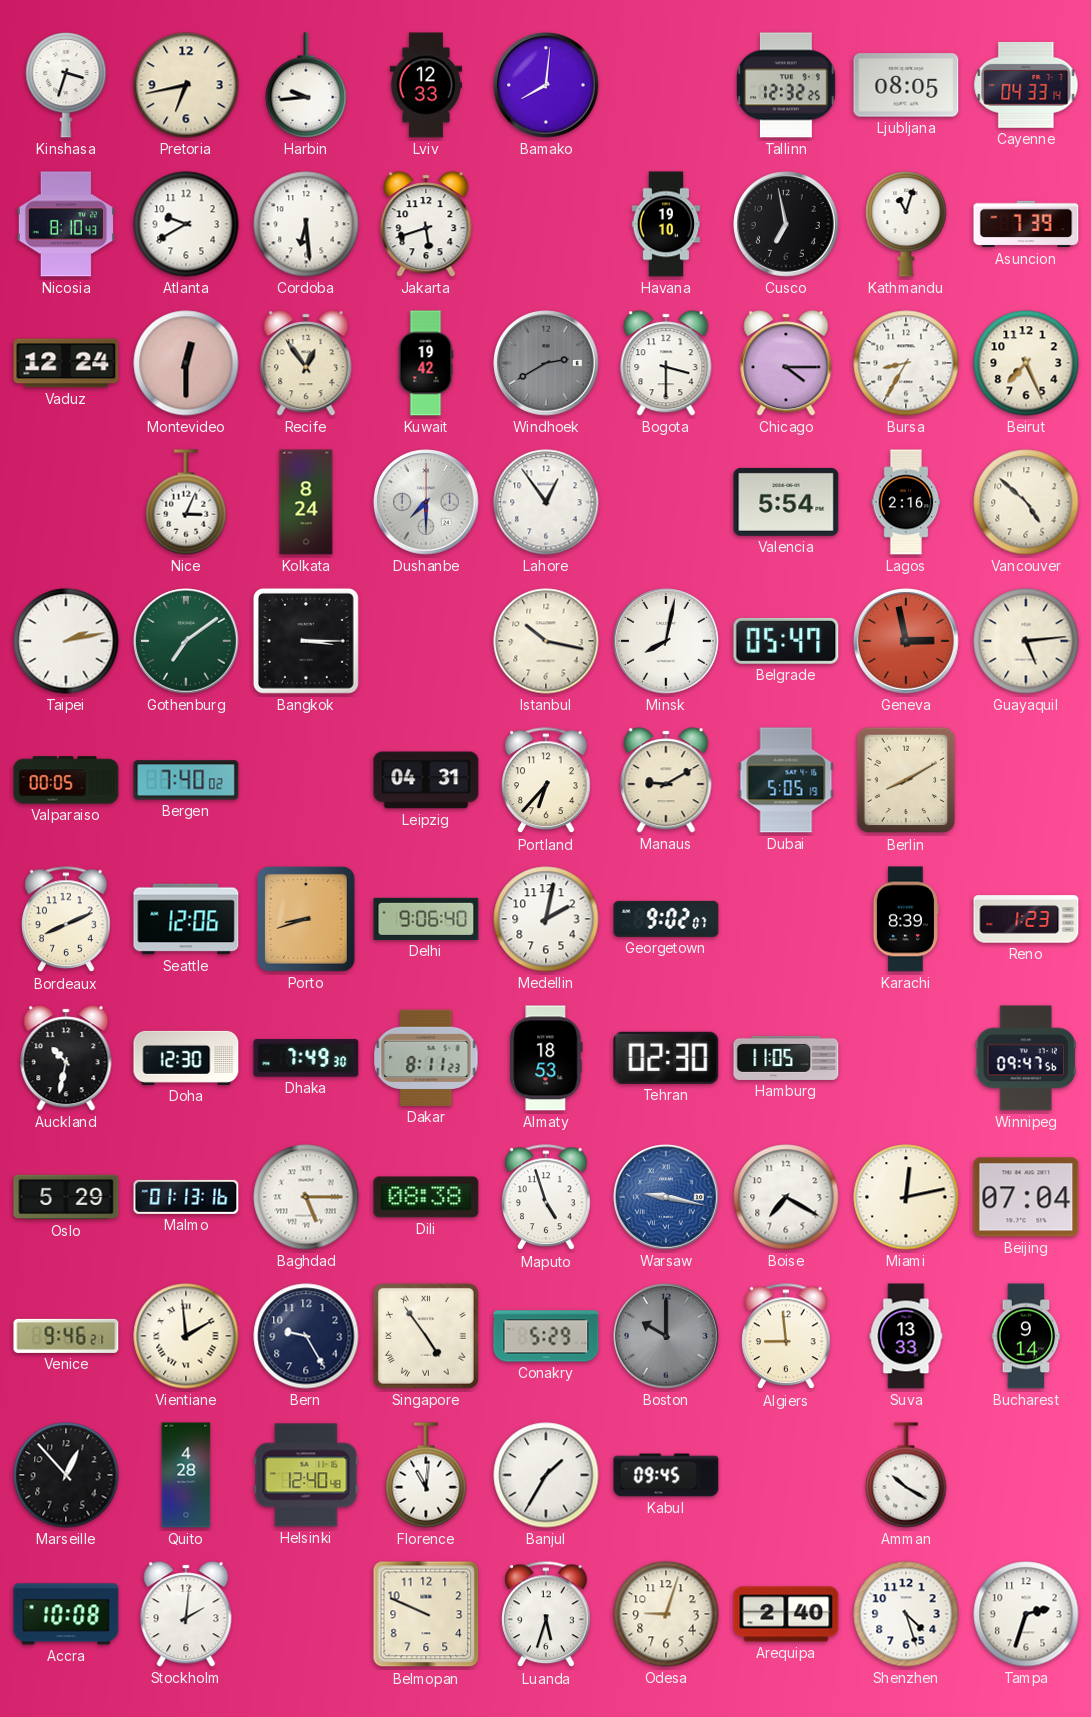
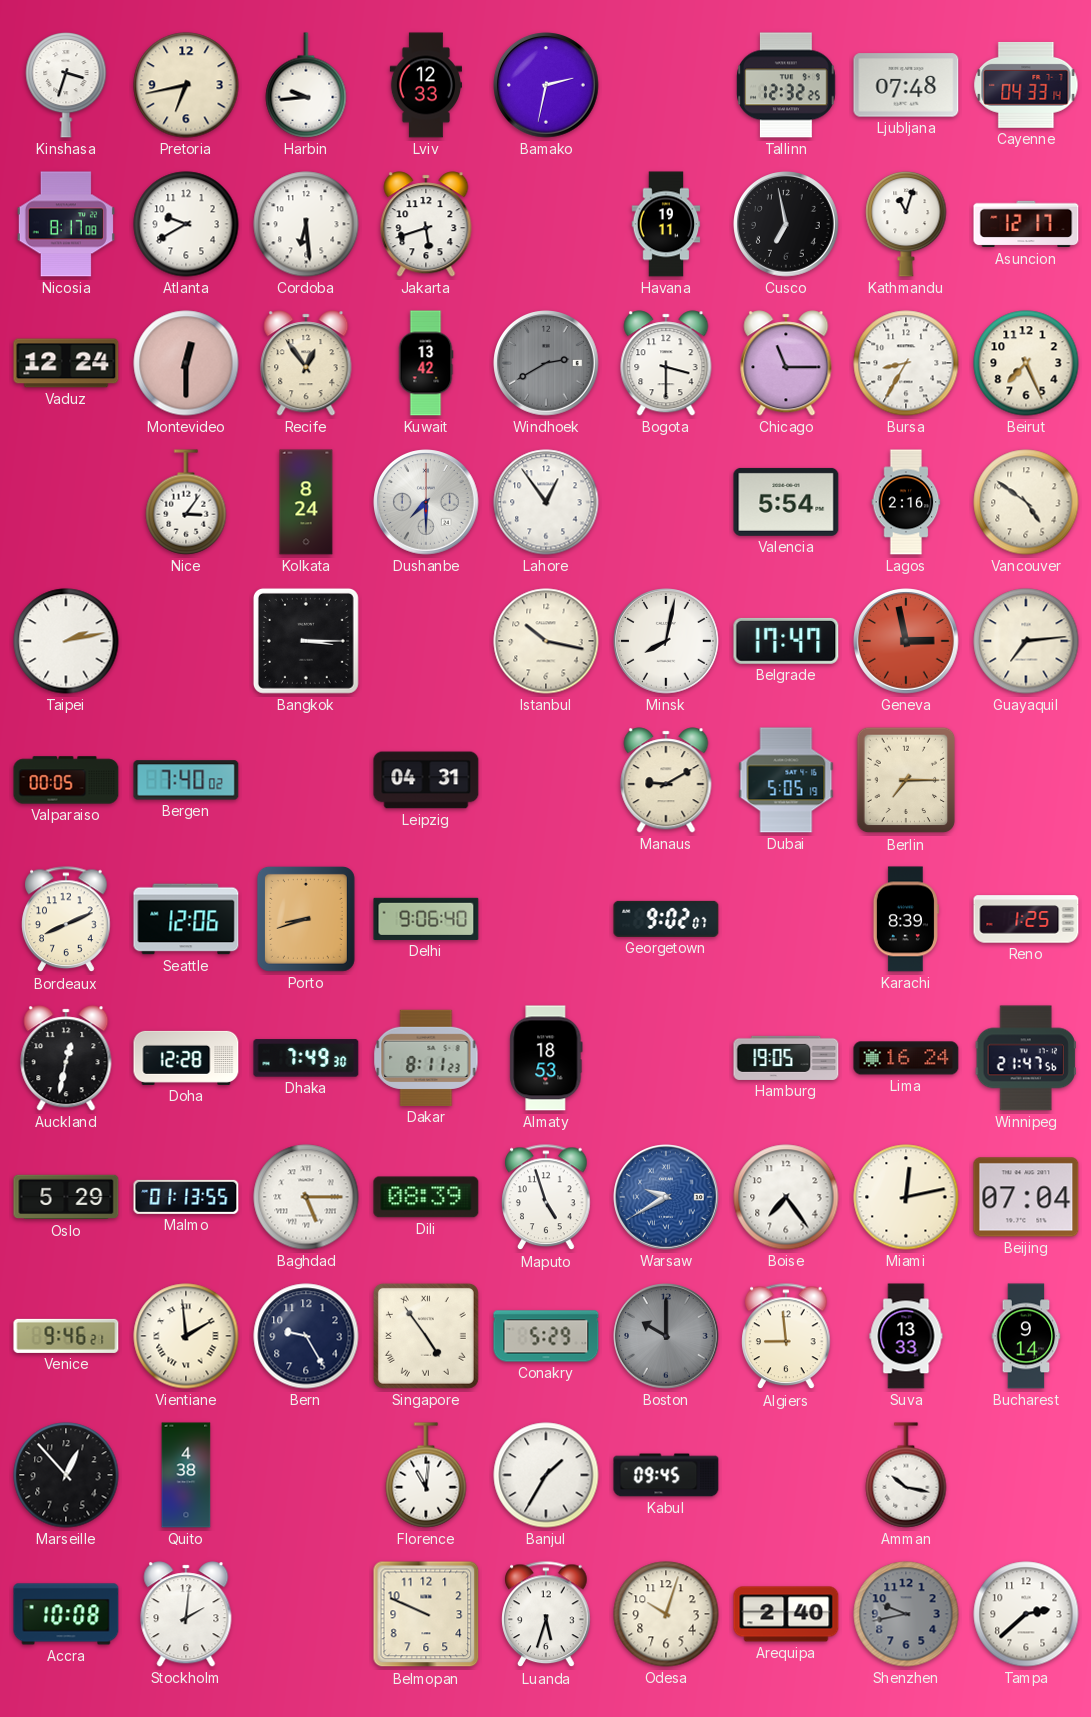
Bamako: 8:01 -> 2:32
Ljubljana: 08:05 -> 07:48
Nicosia: 8:10 -> 8:17
Havana: 19:10 -> 19:11
Asuncion: 7:39 -> 12:17
Kuwait: 19:42 -> 13:42
Chicago: 4:15 -> 11:15
Nice: 3:04 -> 3:06
Vancouver: 4:52 -> 4:51
Gothenburg: 7:09 -> none
Belgrade: 05:47 -> 17:47
Guayaquil: 5:14 -> 7:14
Portland: 6:37 -> none
Berlin: 8:10 -> 7:15
Medellin: 2:02 -> none
Reno: 1:23 -> 1:25
Auckland: 10:32 -> 12:32
Doha: 12:30 -> 12:28
Tehran: 02:30 -> none
Hamburg: 11:05 -> 19:05
Lima: none -> 16:24
Winnipeg: 09:47 -> 21:47
Malmo: 01:13:16 -> 01:13:55
Dili: 08:38 -> 08:39
Warsaw: 9:17 -> 9:40
Boise: 7:20 -> 7:24
Quito: 4:28 -> 4:38
Helsinki: 12:40 -> none
Amman: 10:20 -> 10:17
Odesa: 9:03 -> 10:03
Shenzhen: 4:27 -> 9:43
Shenzhen dial: white -> grey
Tampa: 2:33 -> 2:38
